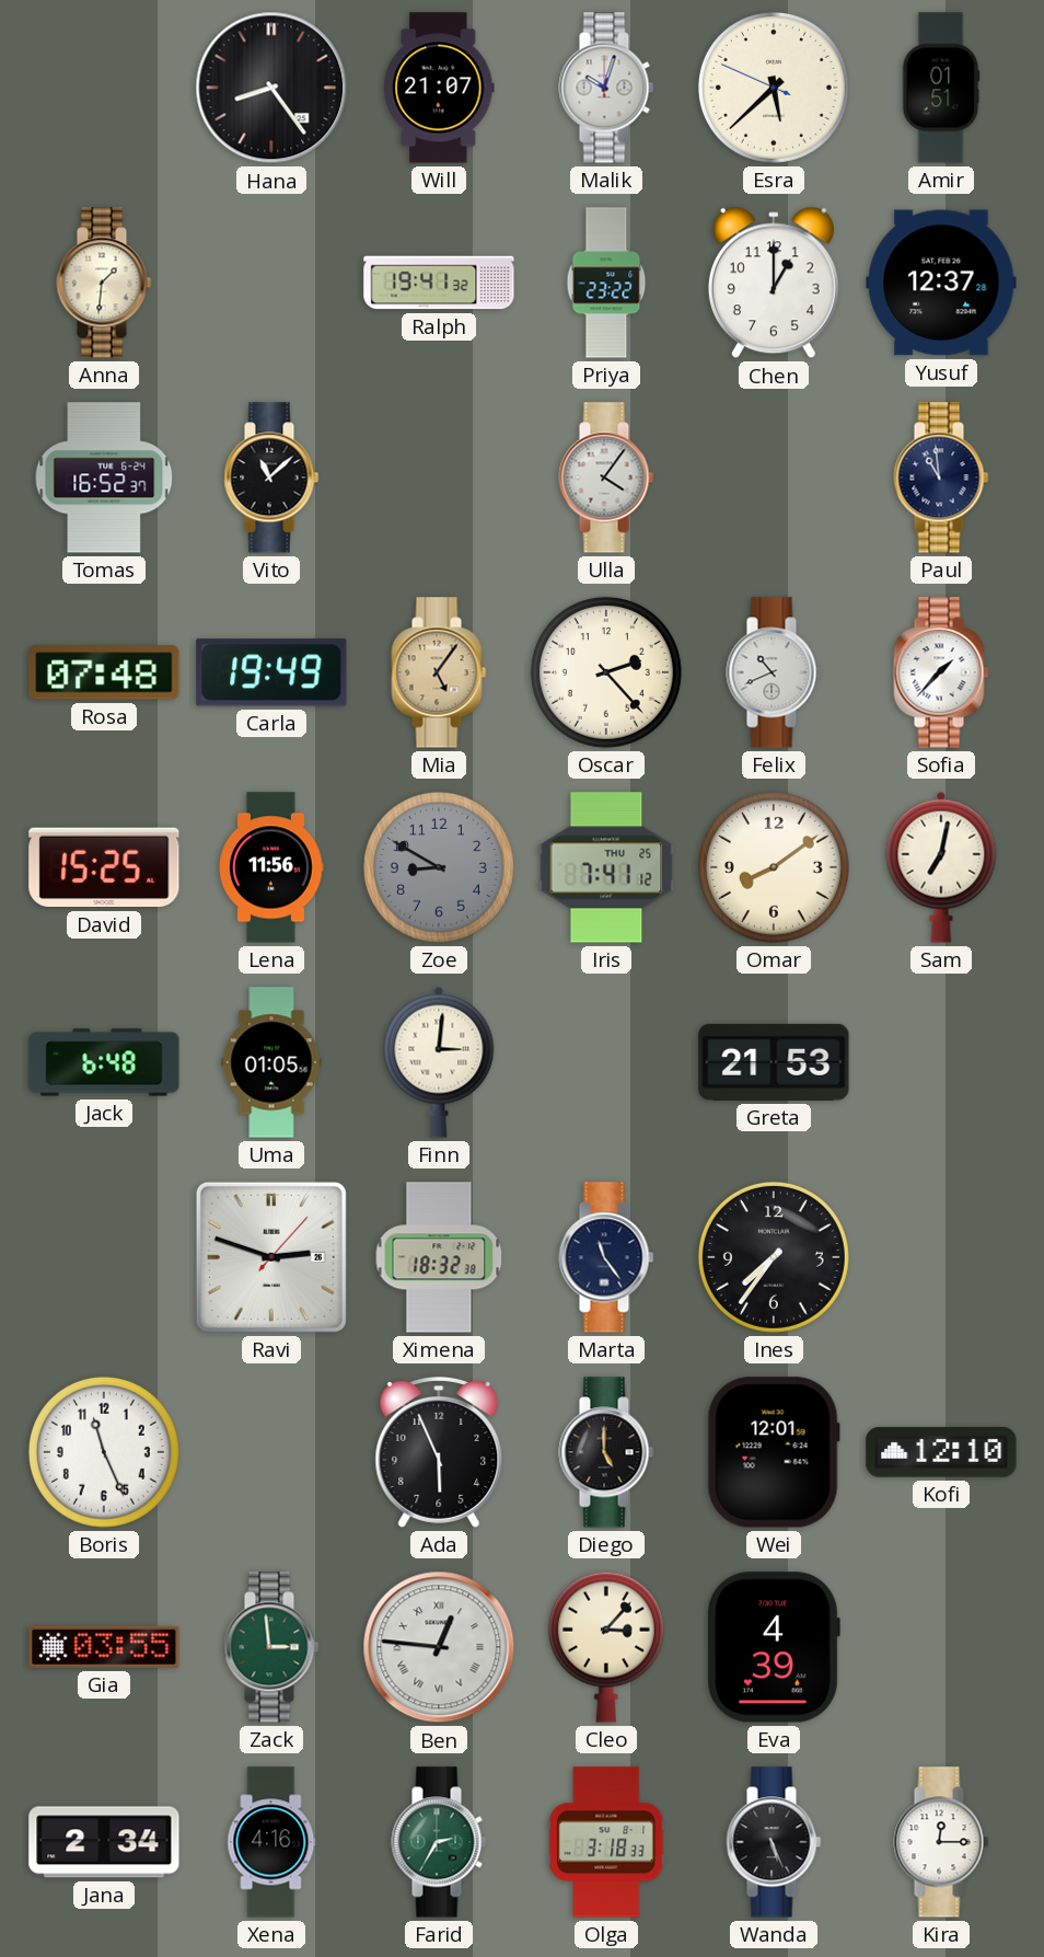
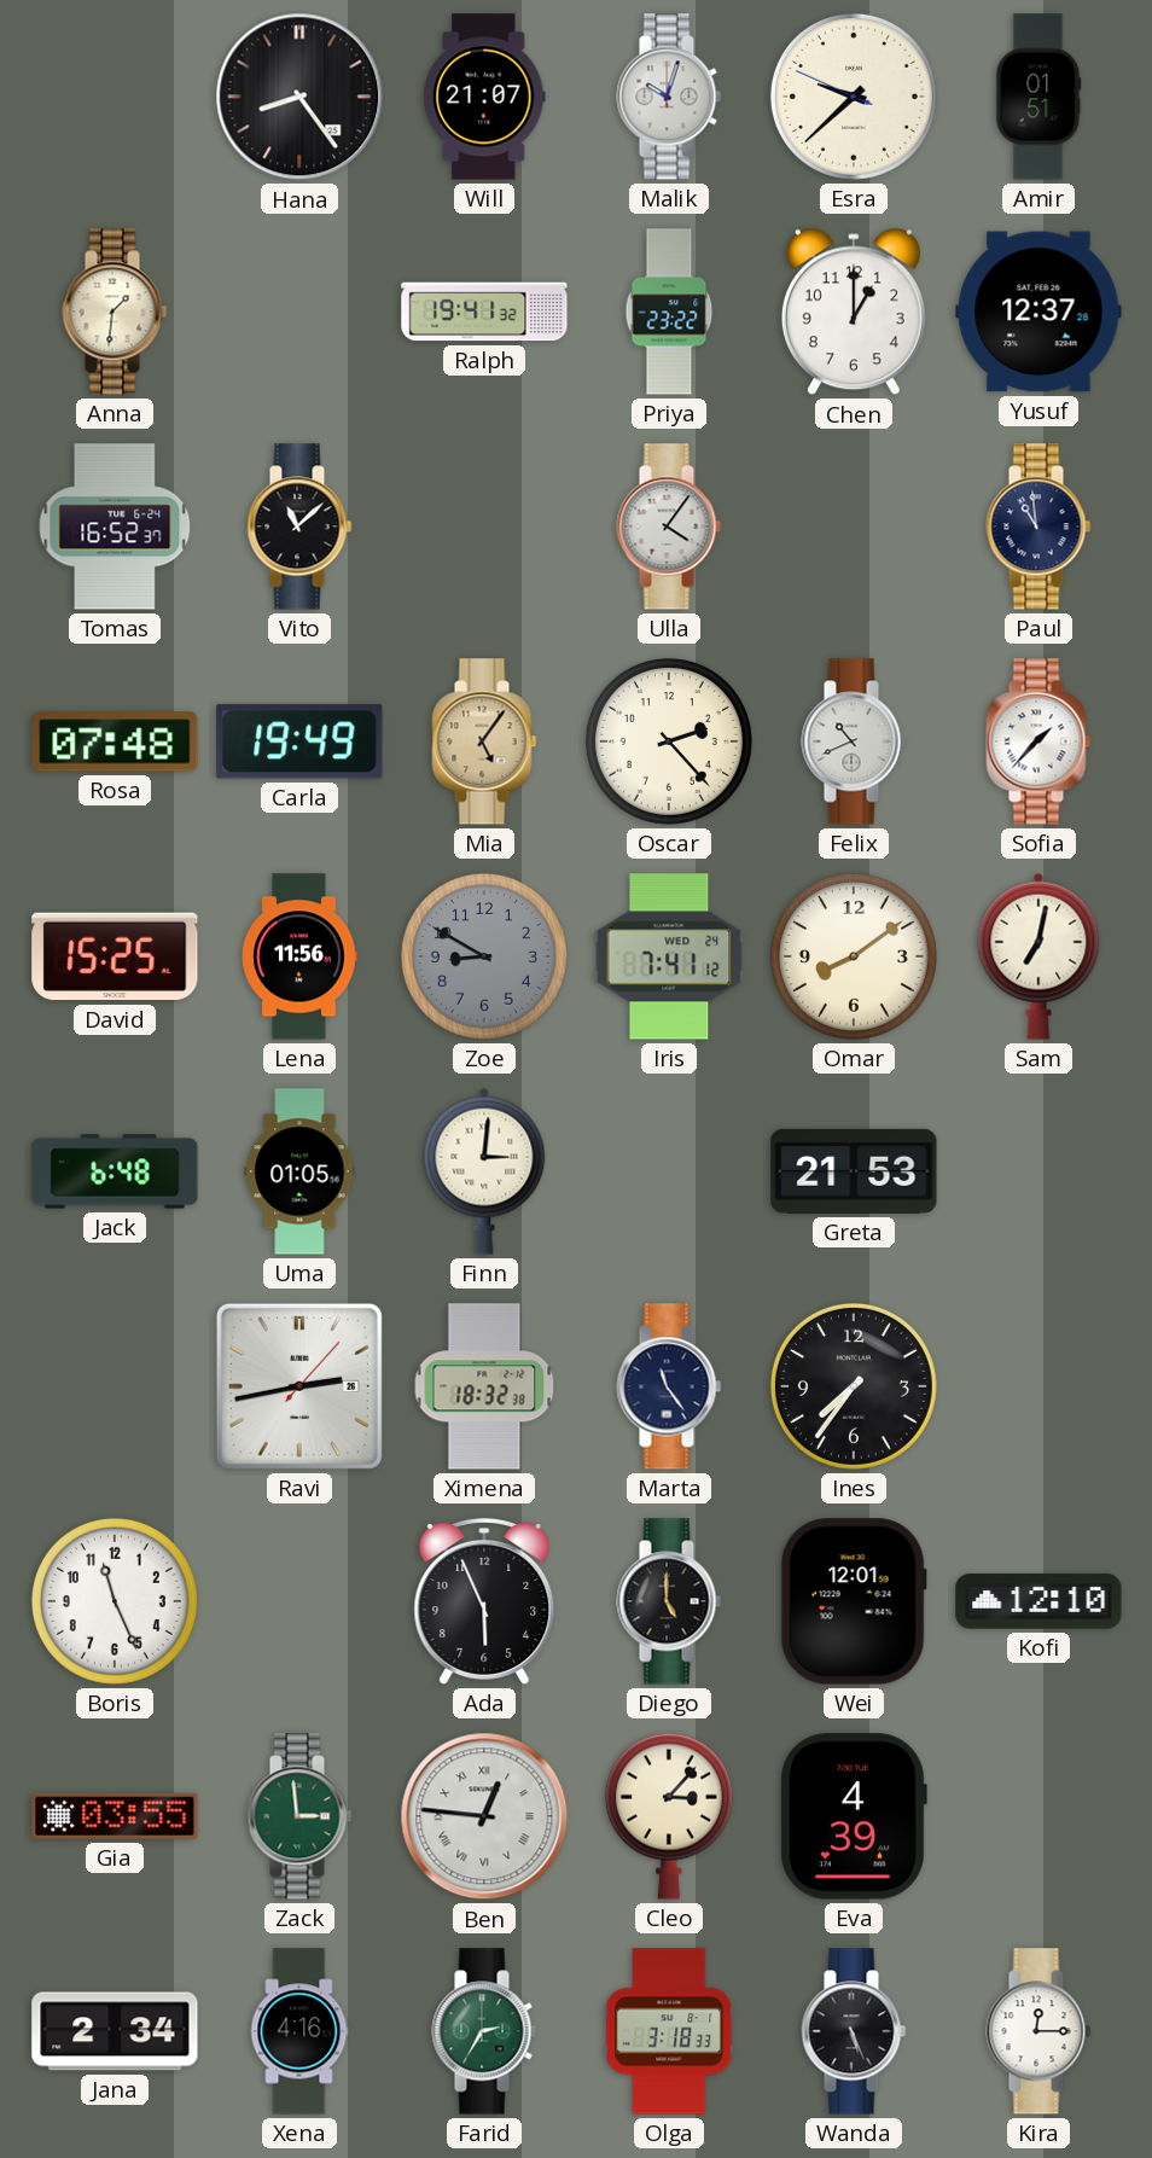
Esra: 5:37 -> 9:37
Iris date: THU 25 -> WED 24
Ravi: 2:48 -> 2:43
